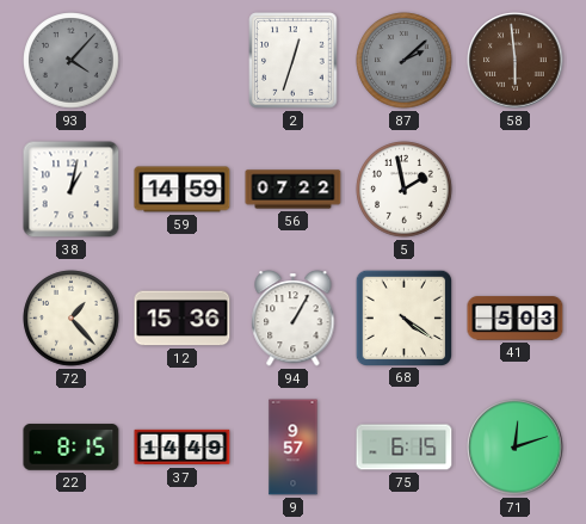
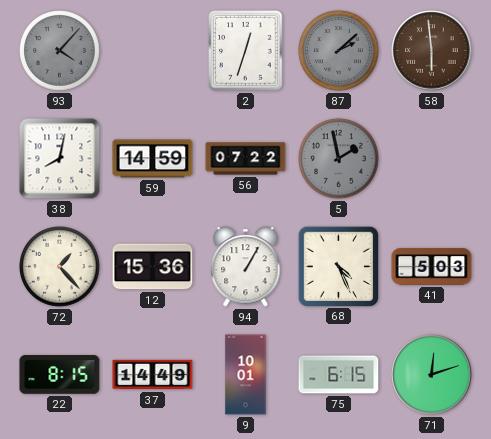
38: 1:02 -> 8:02
5 dial: white -> grey
68: 4:21 -> 4:26
9: 9:57 -> 10:01
